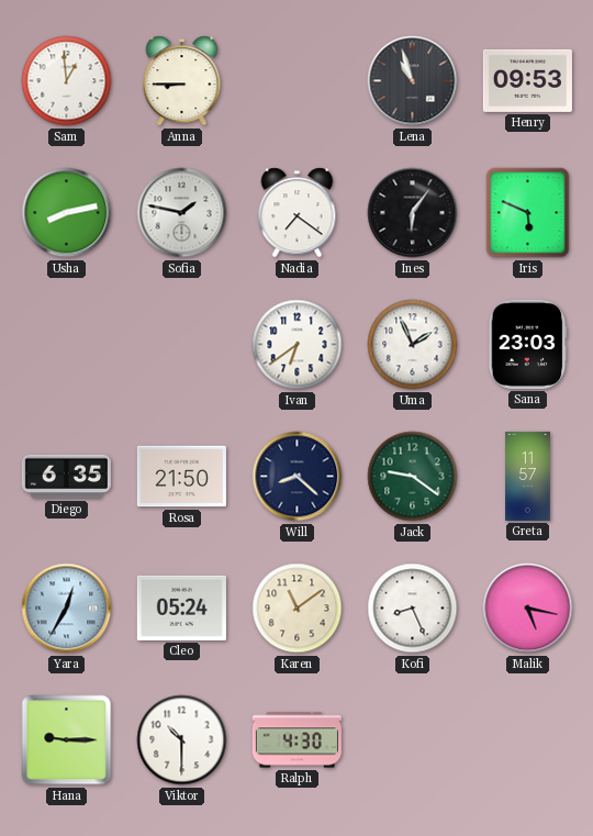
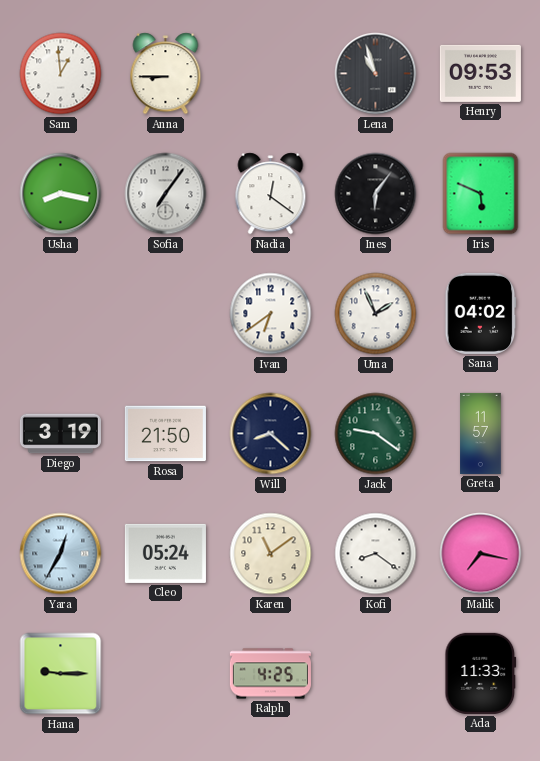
Usha: 8:13 -> 8:17
Sofia: 1:47 -> 7:06
Nadia: 7:21 -> 12:21
Sana: 23:03 -> 04:02
Diego: 6:35 -> 3:19
Kofi: 8:26 -> 8:21
Malik: 5:17 -> 7:17
Viktor: 10:30 -> none
Ralph: 4:30 -> 4:25
Ada: none -> 11:33
